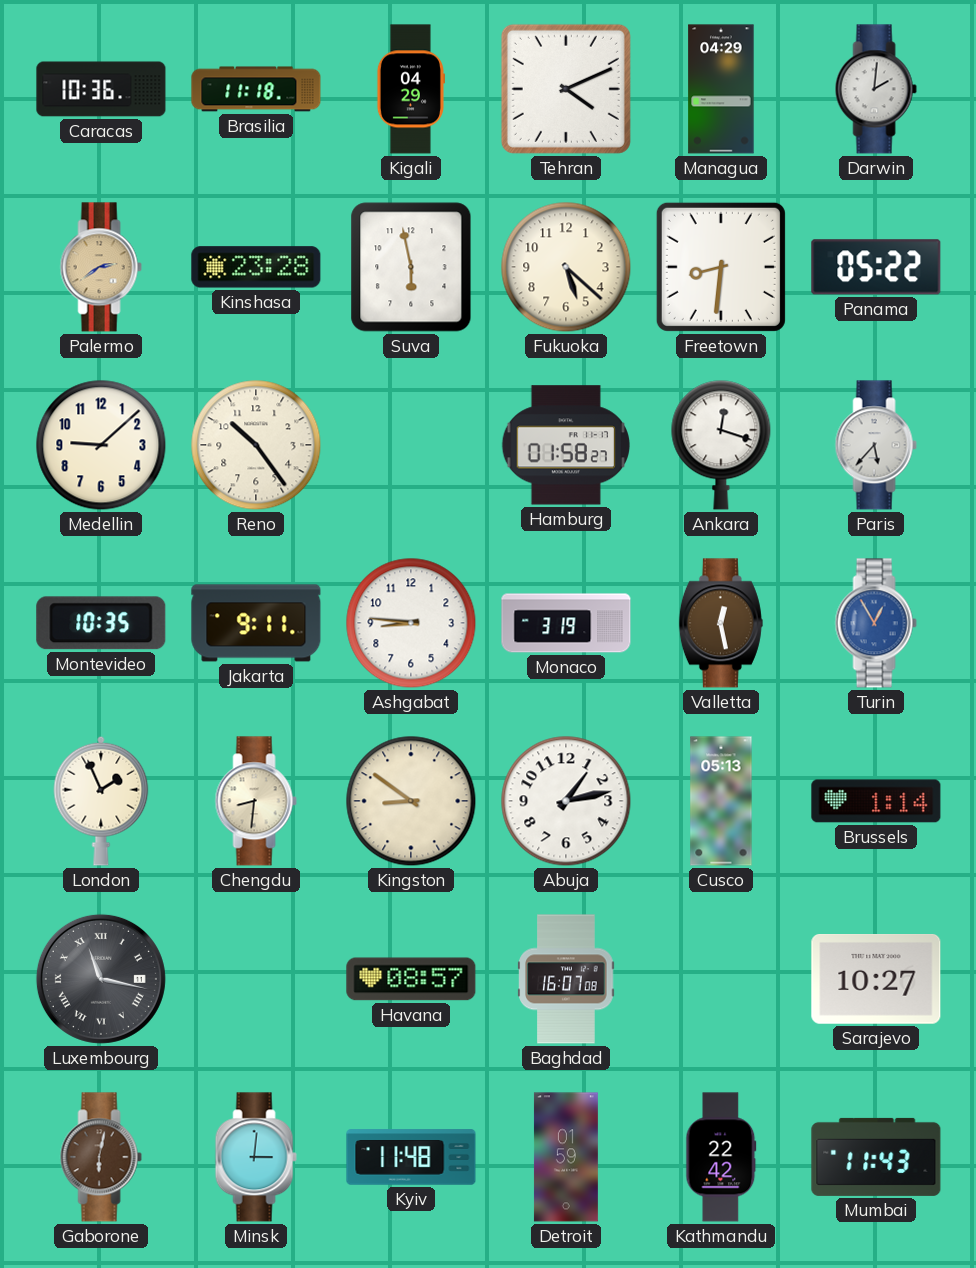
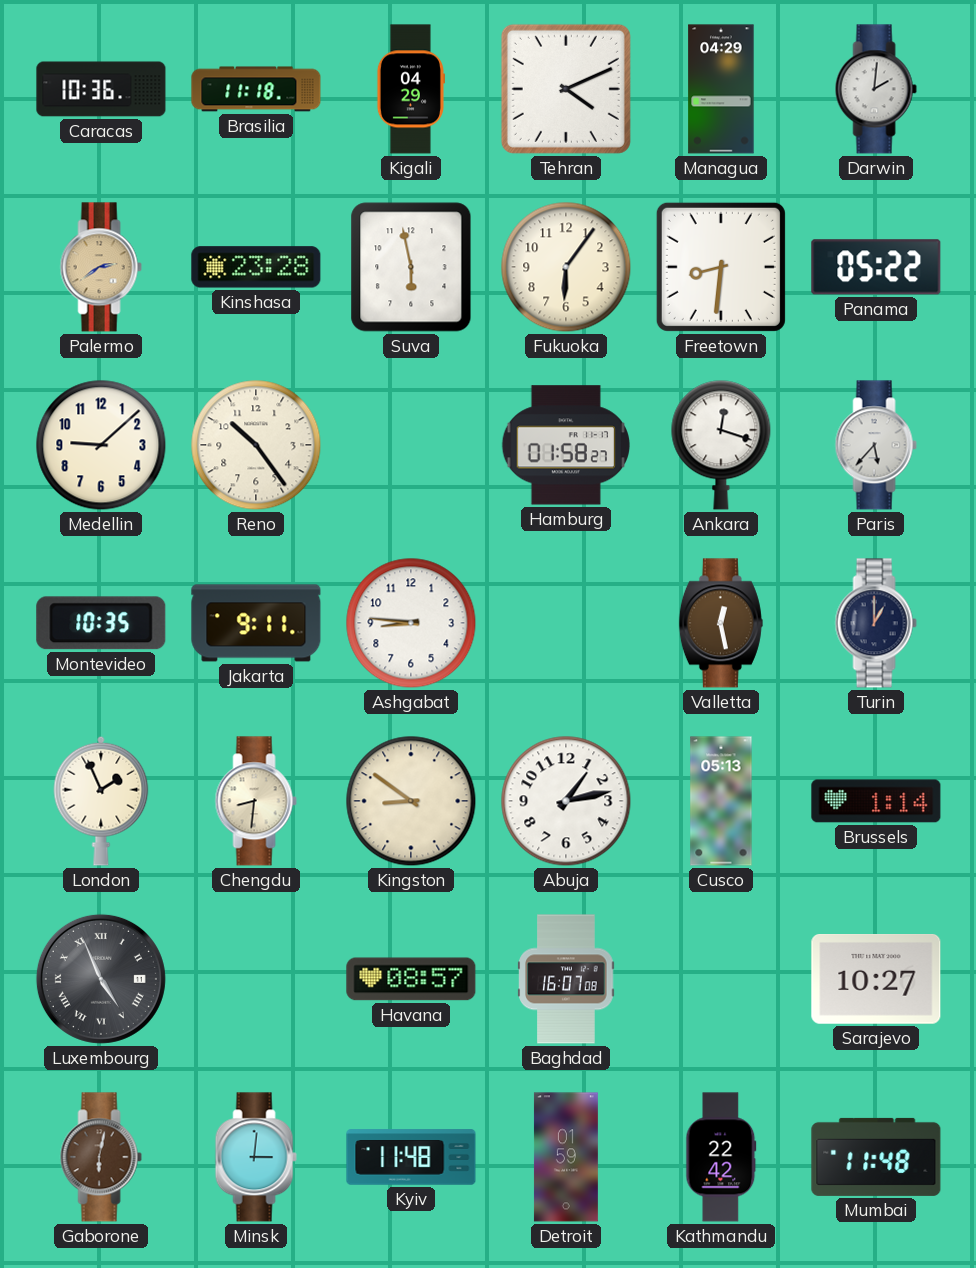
Fukuoka: 5:22 -> 6:06
Monaco: 3:19 -> none
Turin: 12:55 -> 1:00
Turin dial: blue -> navy
Luxembourg: 11:17 -> 4:56
Mumbai: 11:43 -> 11:48
